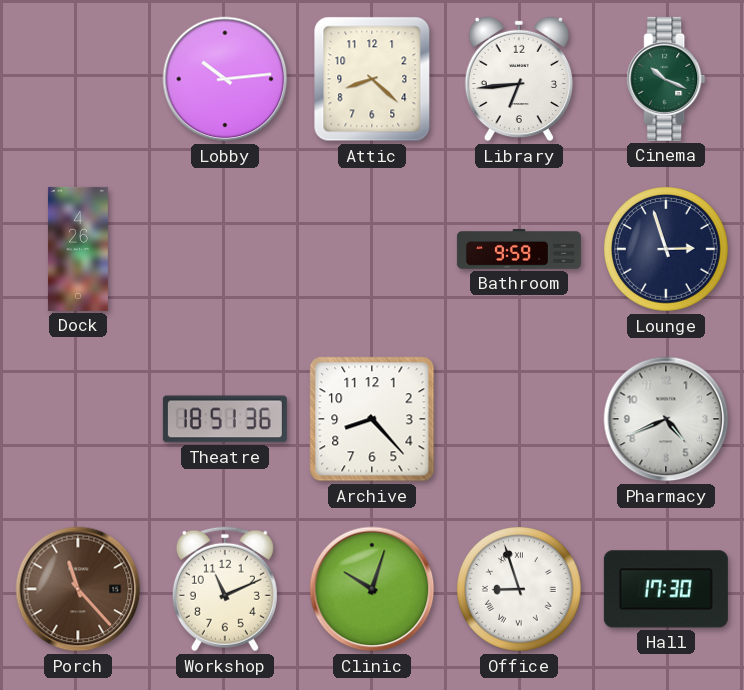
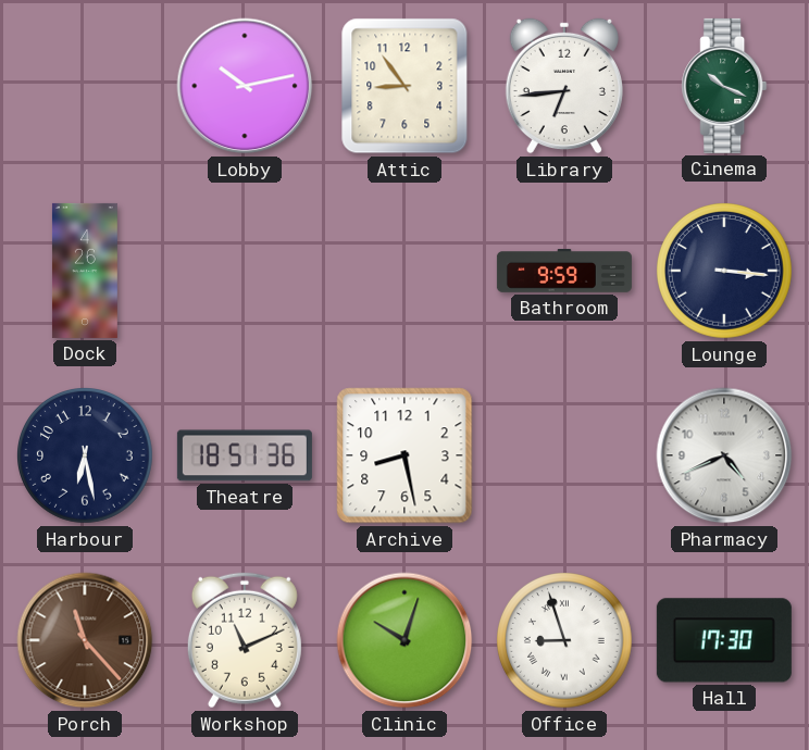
Lobby: 10:14 -> 10:13
Attic: 8:22 -> 8:54
Lounge: 2:57 -> 3:16
Harbour: none -> 6:28
Archive: 8:23 -> 8:28
